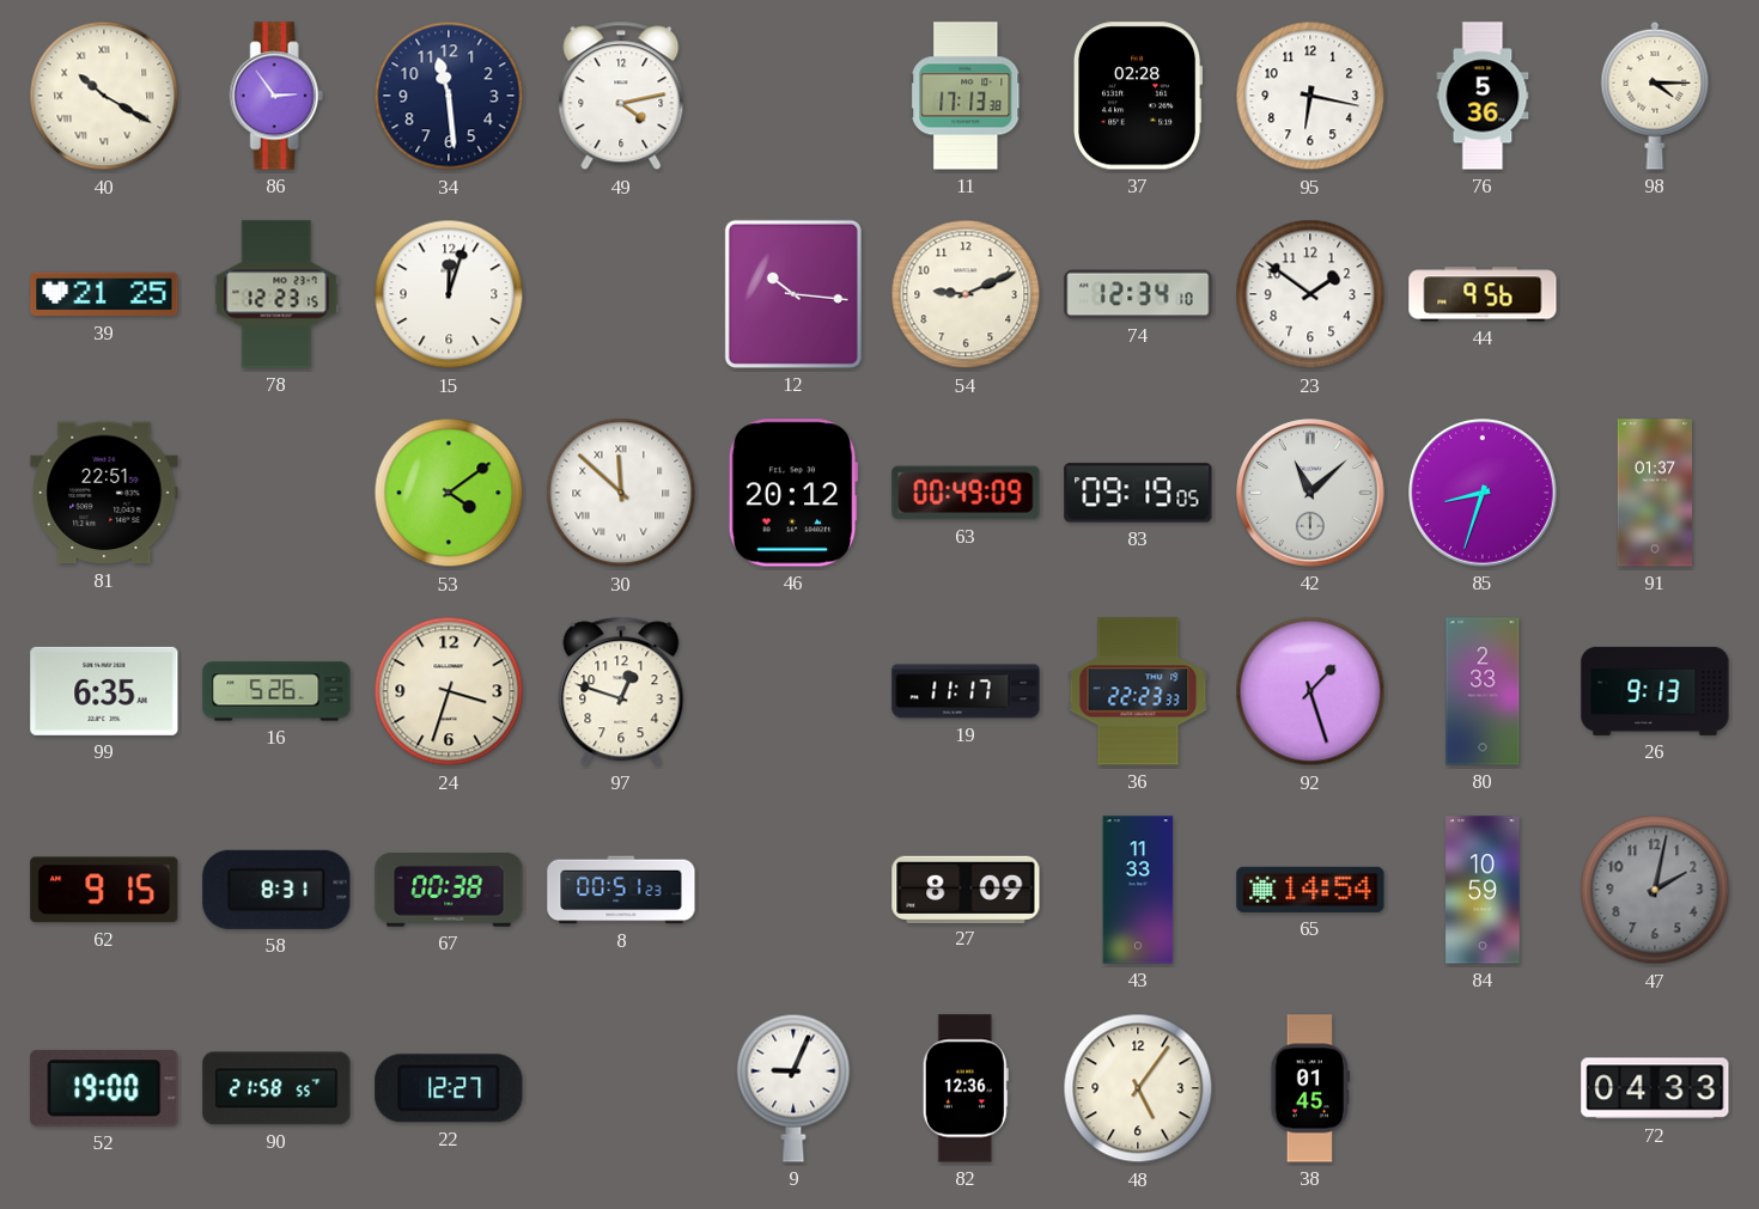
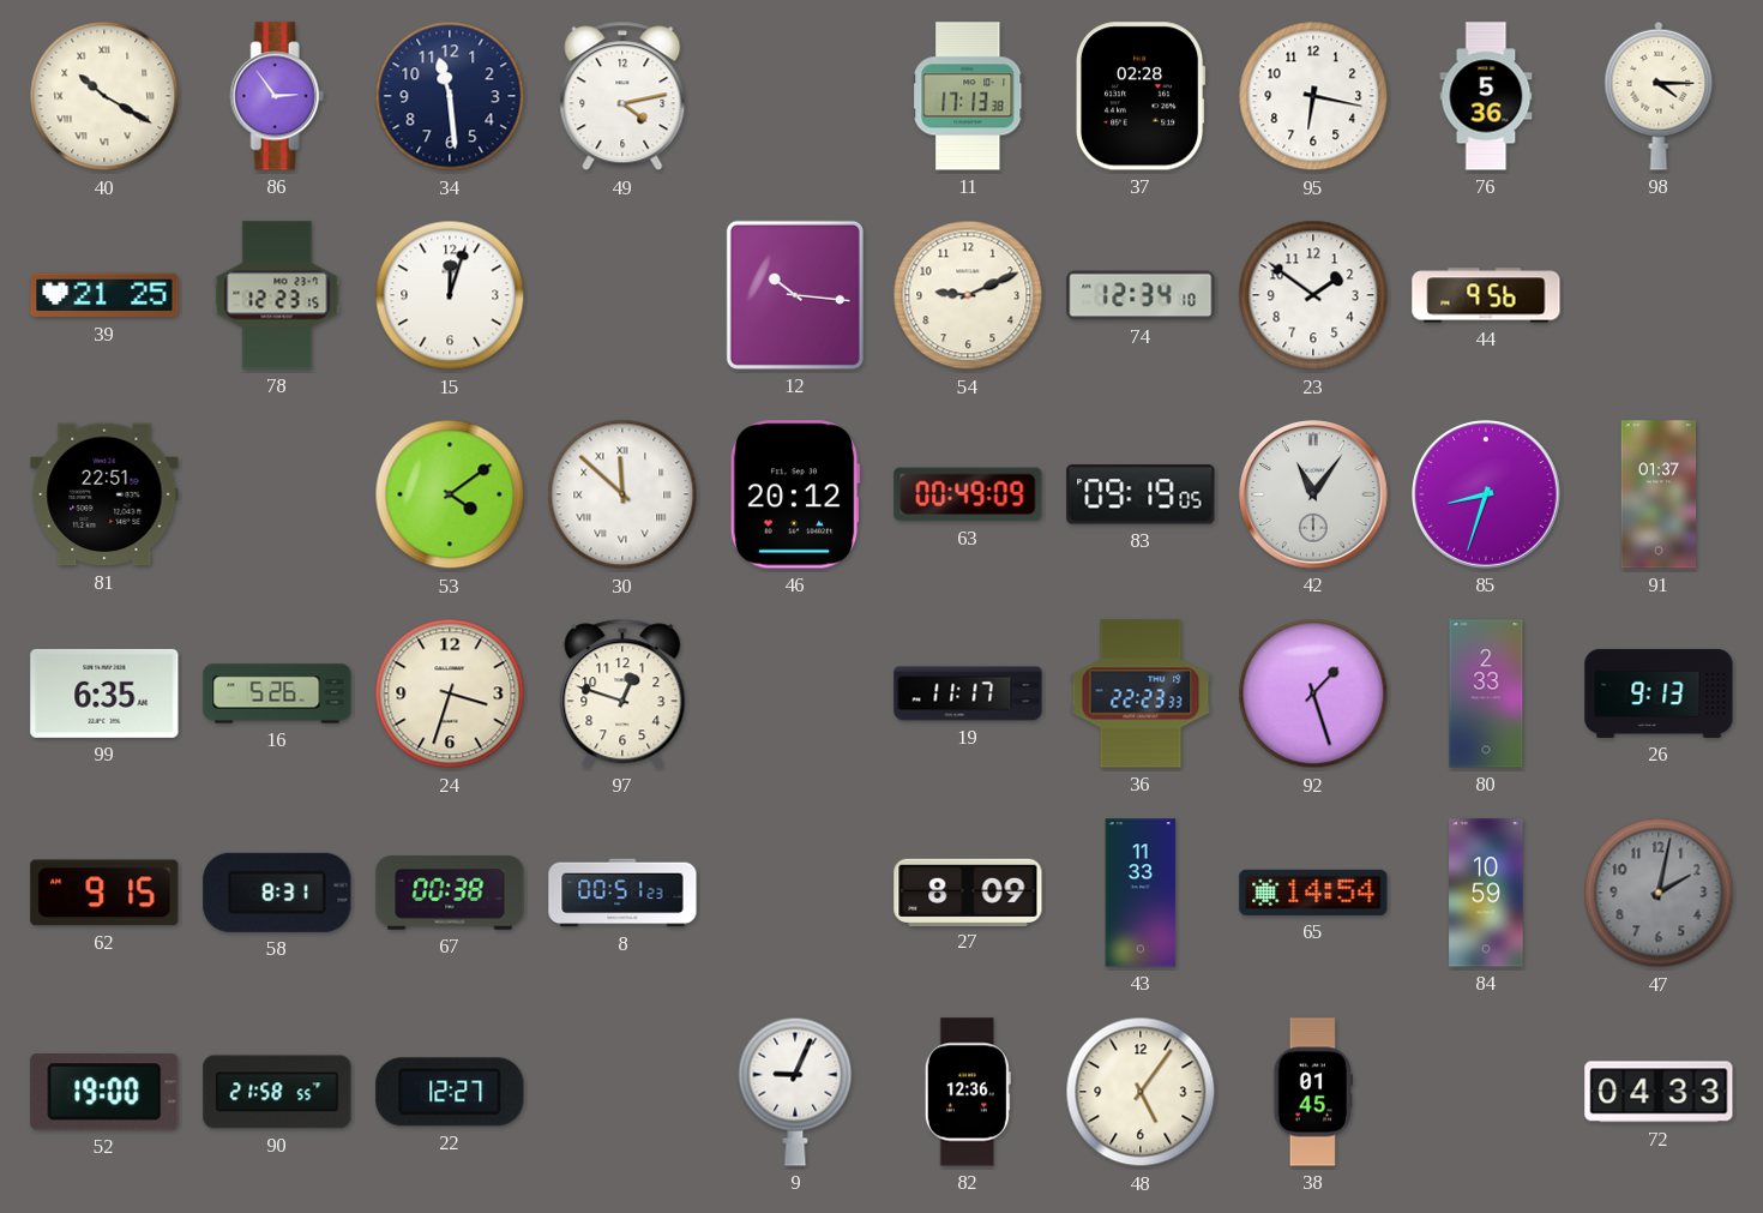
42: 11:08 -> 11:06
